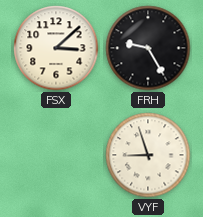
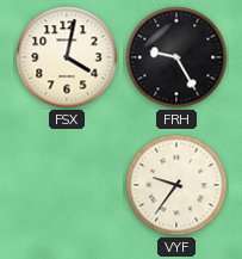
FSX: 3:08 -> 4:02
VYF: 8:57 -> 9:36
